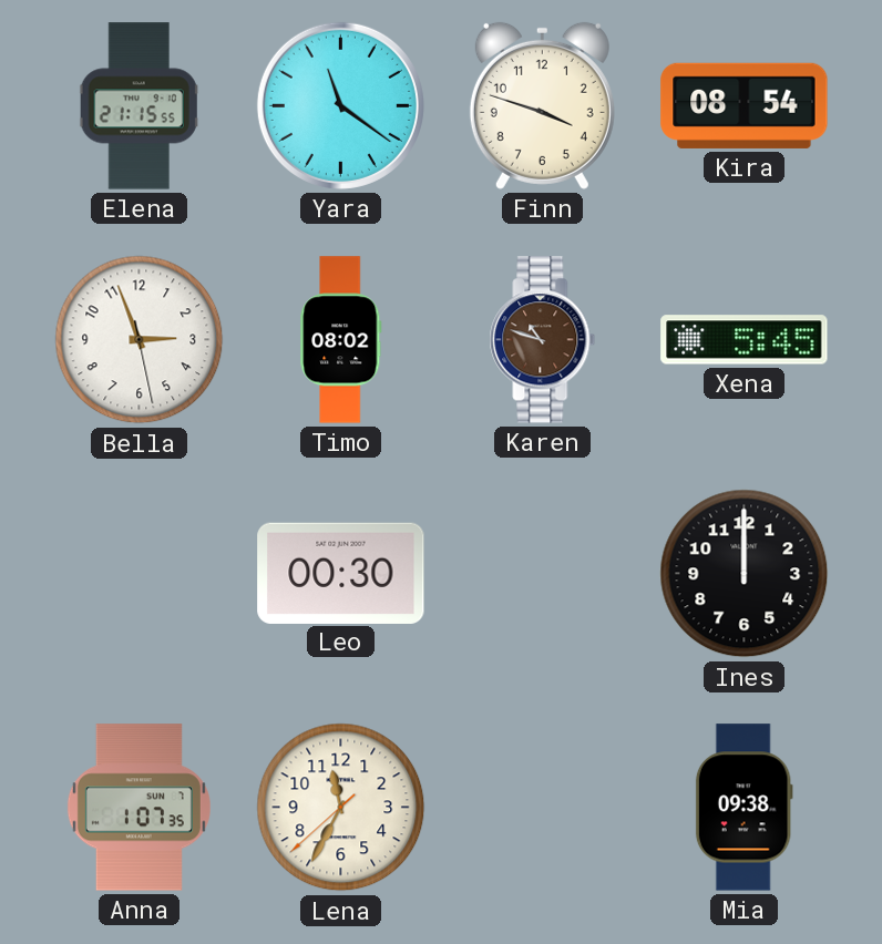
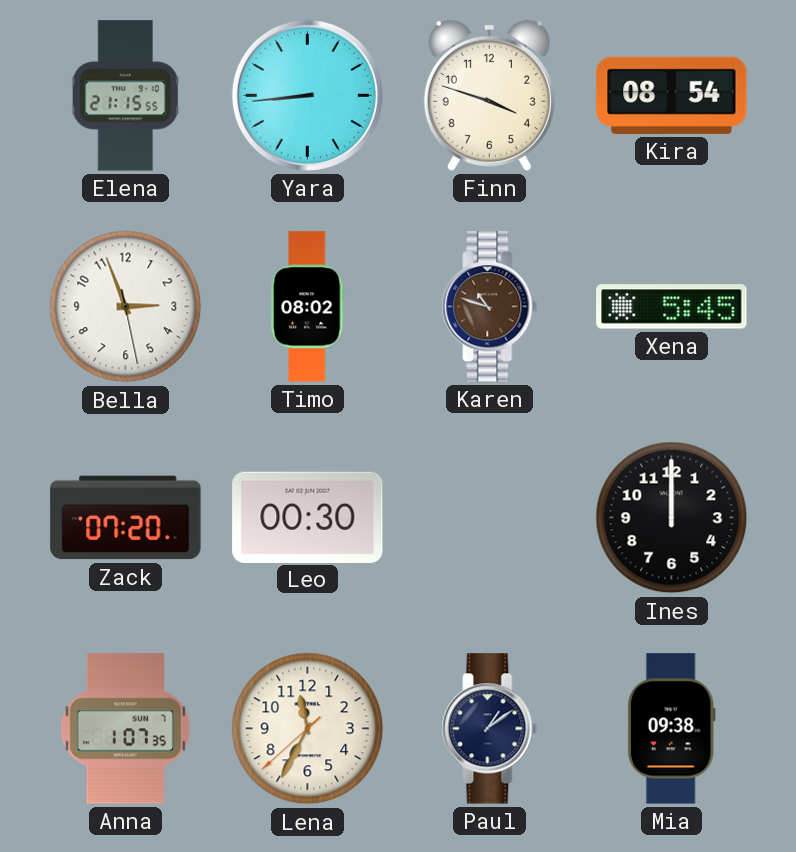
Yara: 11:21 -> 8:44
Zack: none -> 07:20
Paul: none -> 1:09
